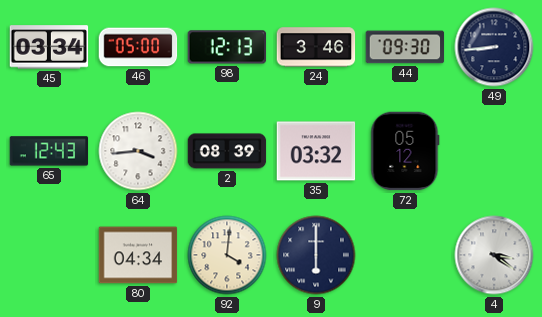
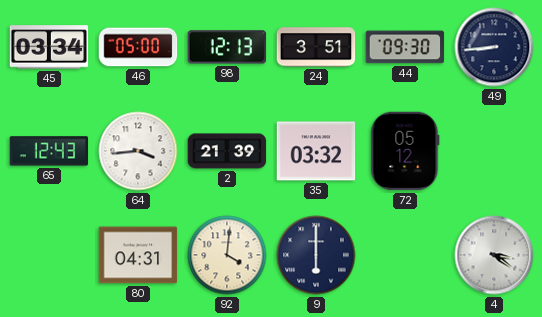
24: 3:46 -> 3:51
2: 08:39 -> 21:39
80: 04:34 -> 04:31
